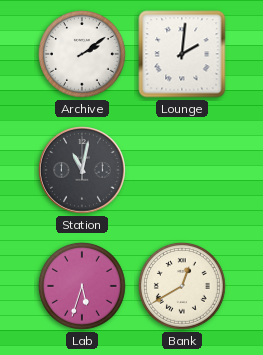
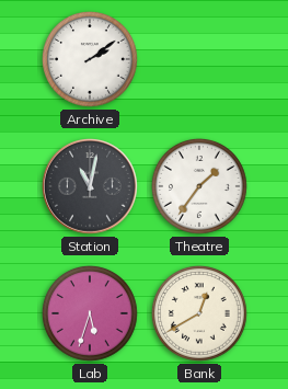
Lounge: 2:01 -> none
Theatre: none -> 1:36
